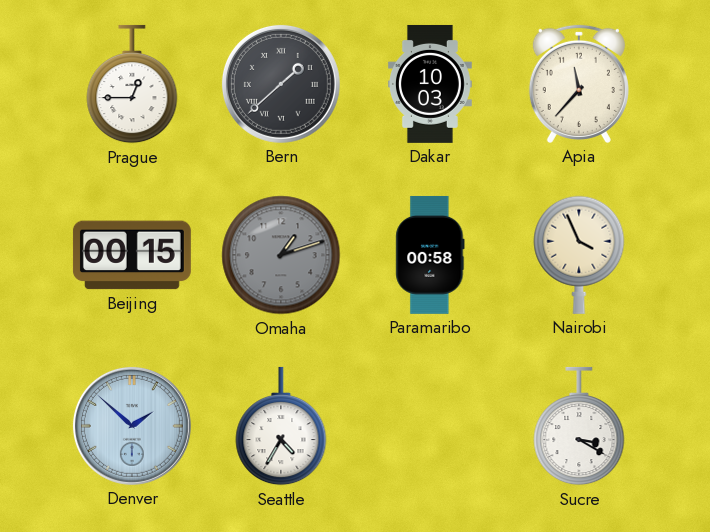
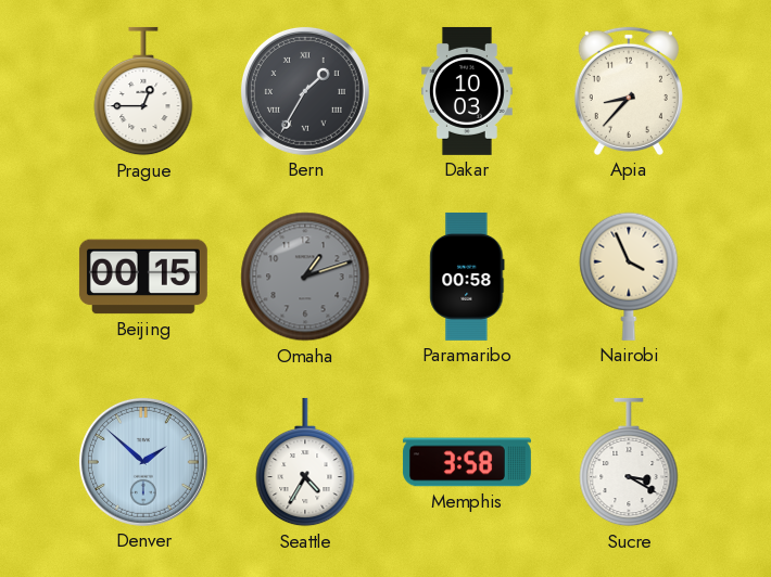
Bern: 1:38 -> 1:35
Apia: 11:37 -> 8:37
Memphis: none -> 3:58
